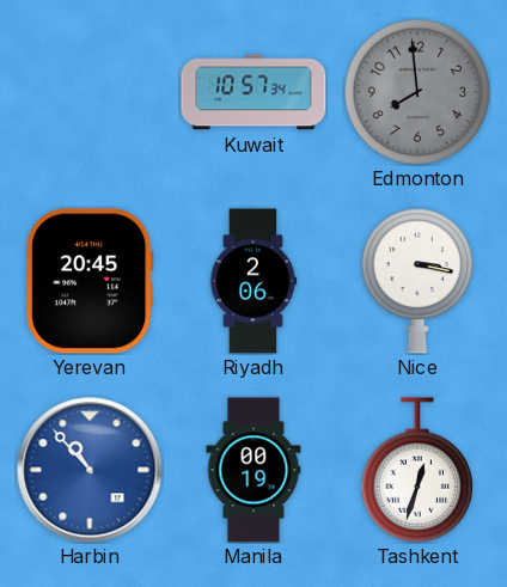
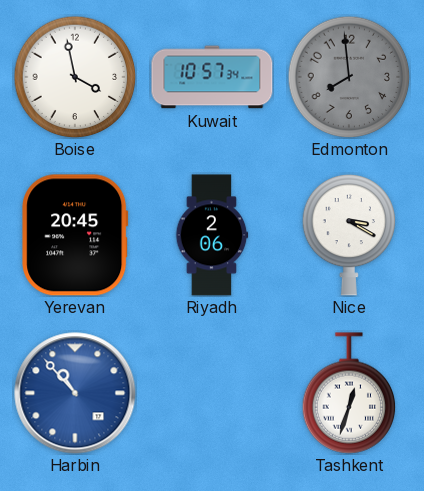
Boise: none -> 3:58
Nice: 3:17 -> 3:20
Manila: 00:19 -> none
